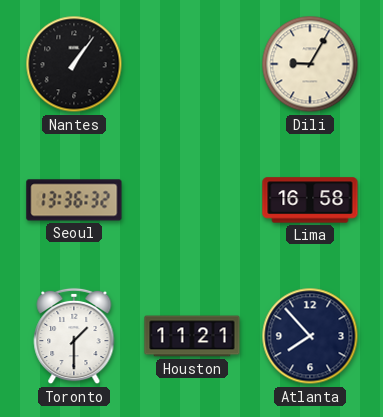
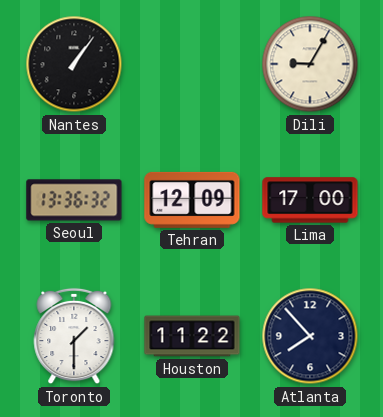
Tehran: none -> 12:09
Lima: 16:58 -> 17:00
Houston: 11:21 -> 11:22
